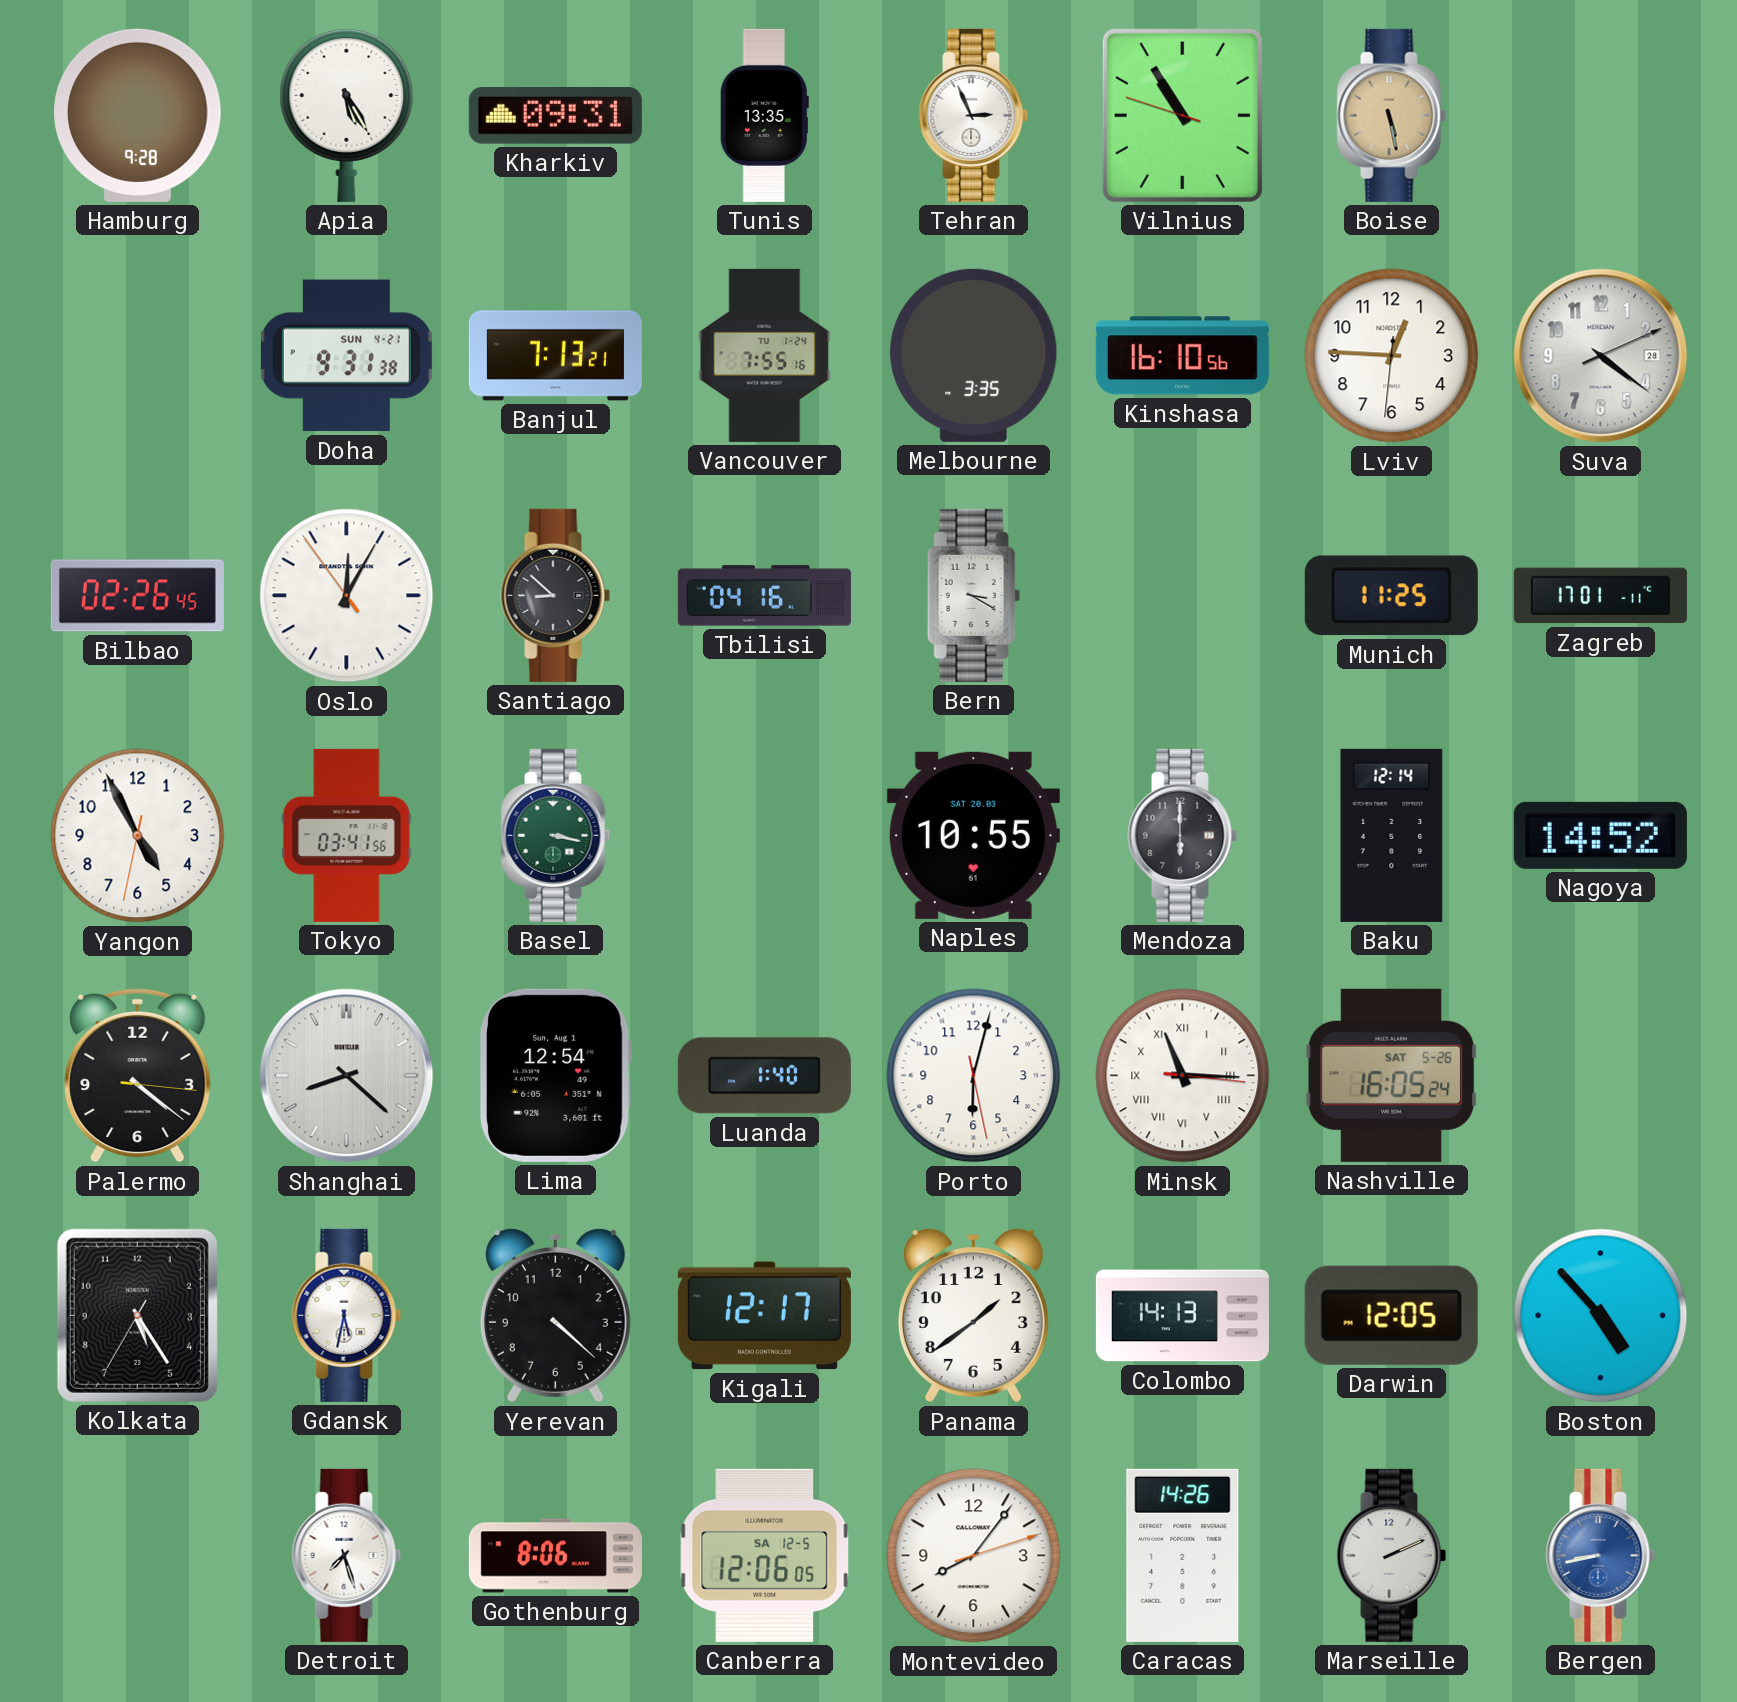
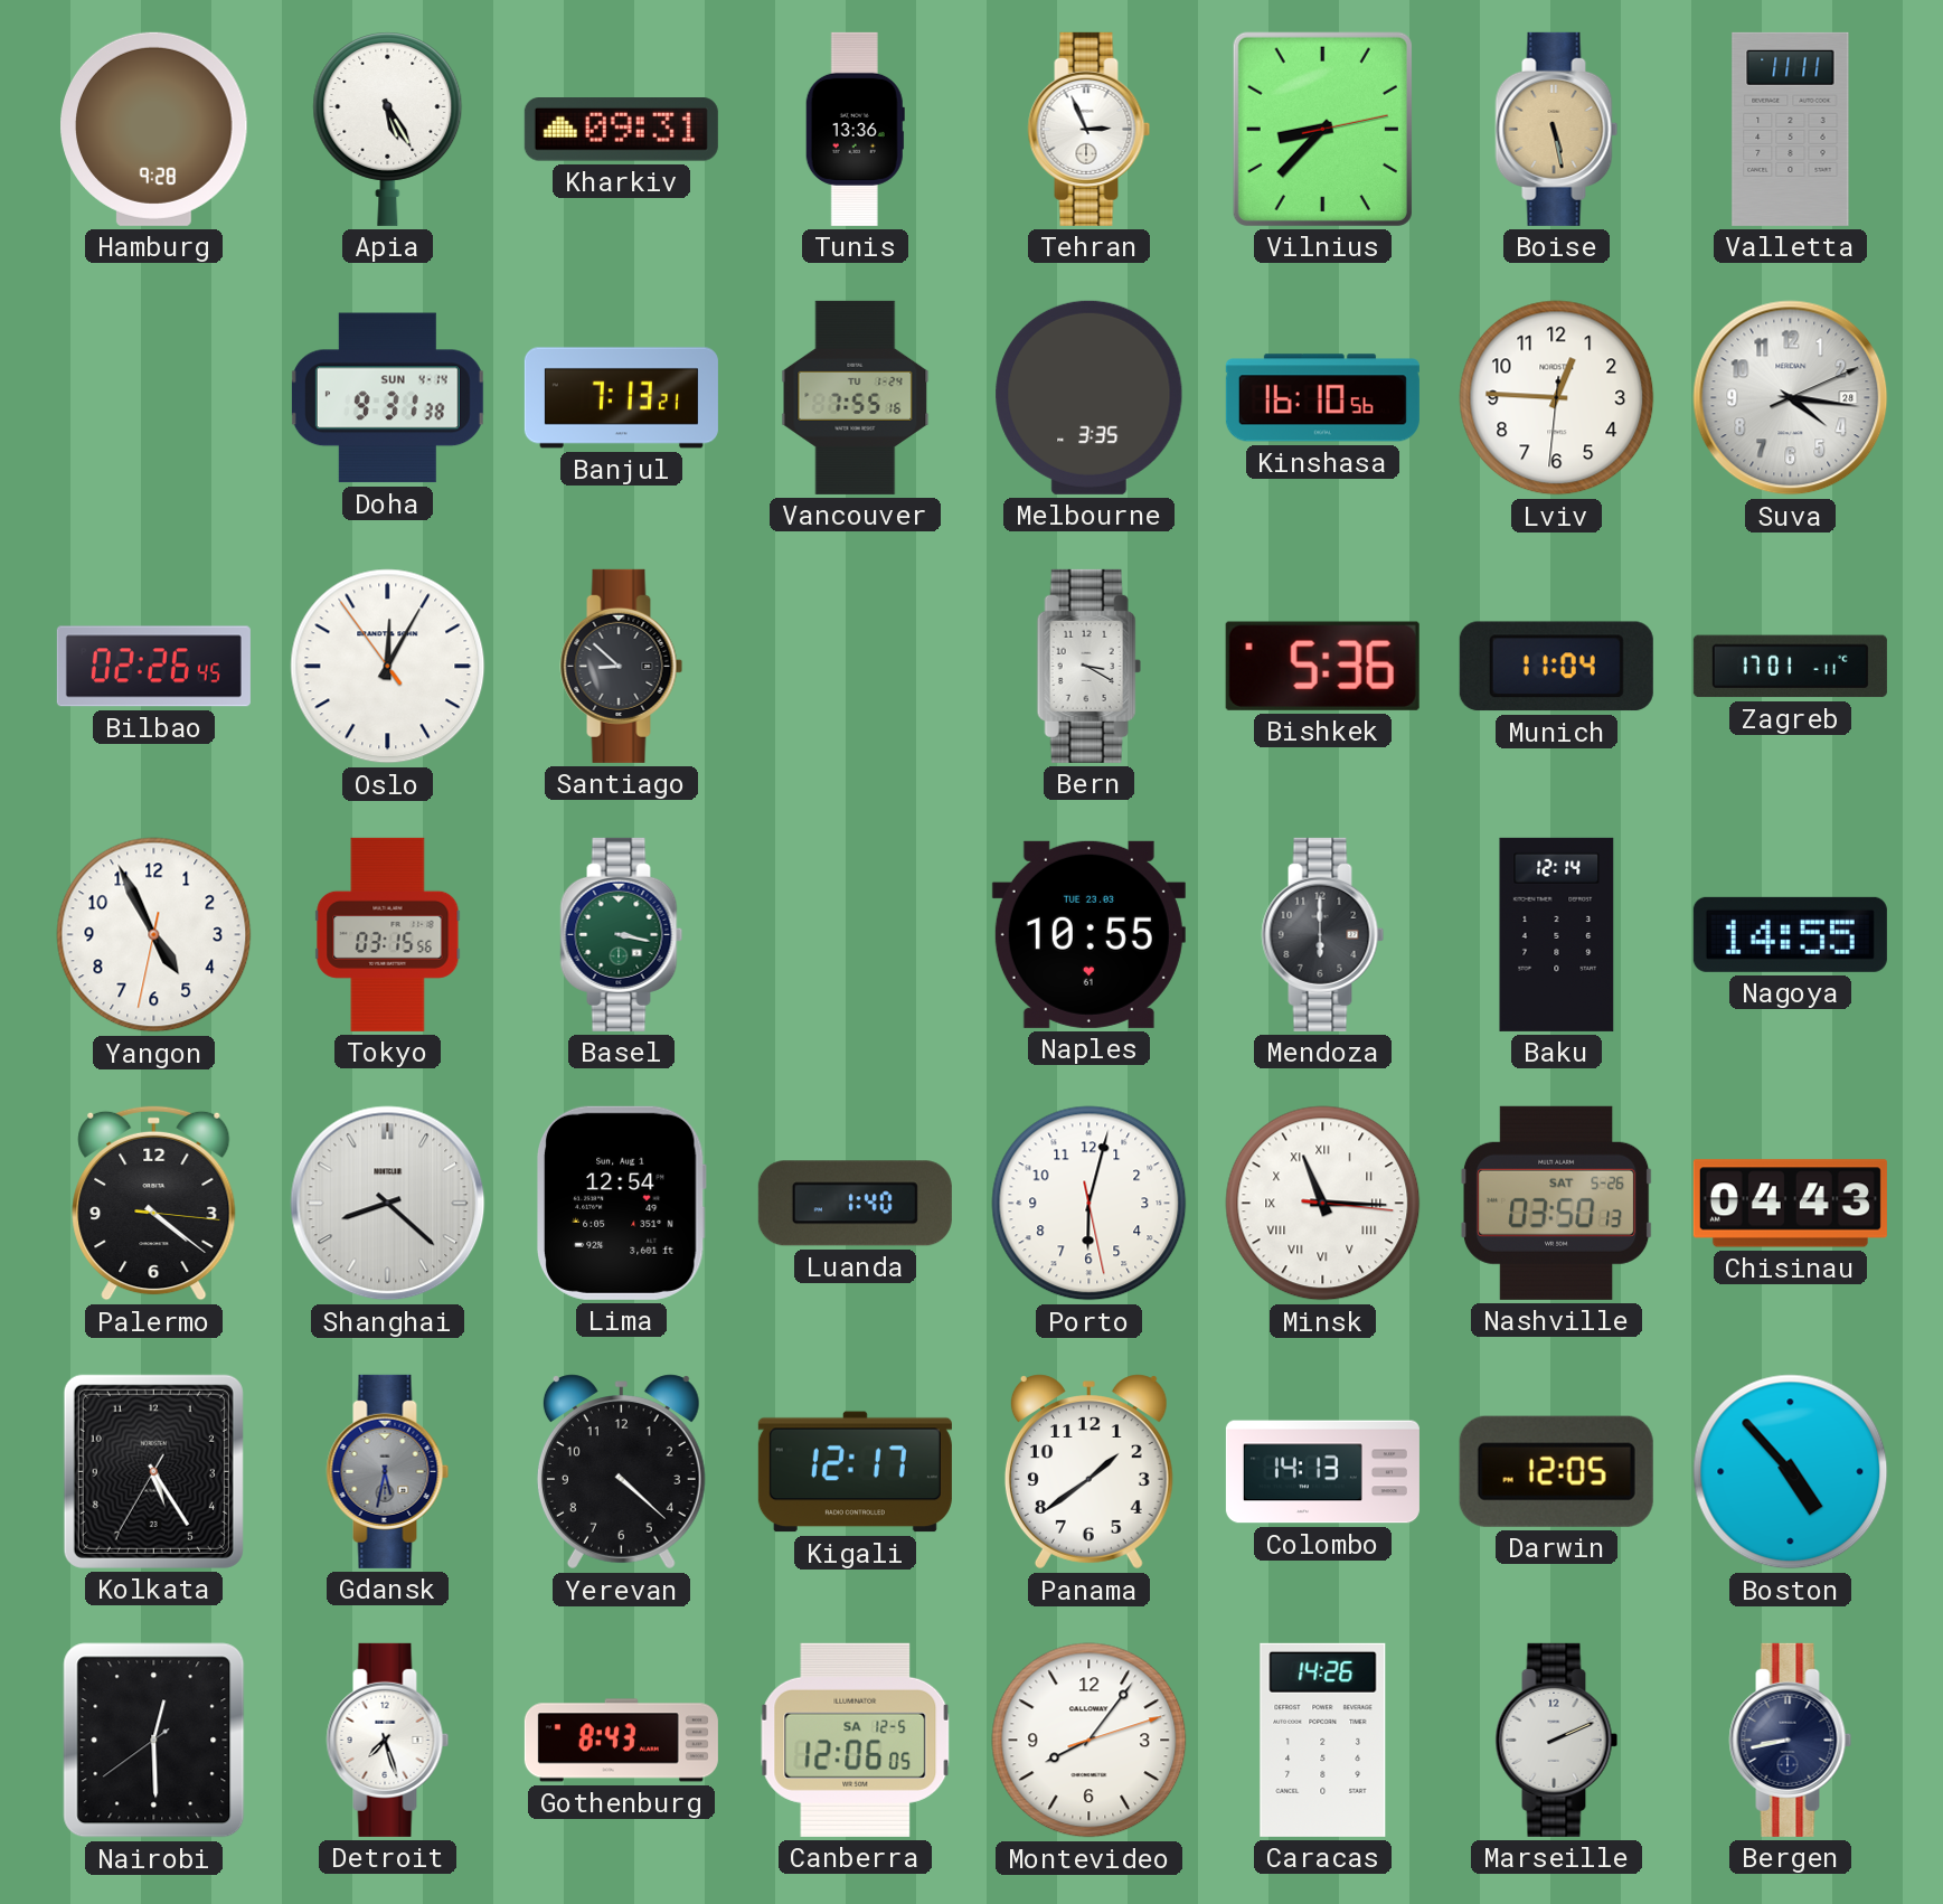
Tunis: 13:35 -> 13:36
Vilnius: 10:54 -> 8:37
Valletta: none -> 11:11
Doha date: SUN 4-21 -> SUN 4-14
Suva: 4:21 -> 4:16
Tbilisi: 04:16 -> none
Bishkek: none -> 5:36
Munich: 11:25 -> 11:04
Tokyo: 03:41 -> 03:15
Naples date: SAT 20.03 -> TUE 23.03
Nagoya: 14:52 -> 14:55
Nashville: 16:05 -> 03:50
Chisinau: none -> 04:43
Gdansk dial: white -> grey
Nairobi: none -> 12:29
Gothenburg: 8:06 -> 8:43
Bergen dial: blue -> navy
